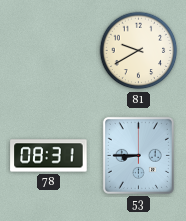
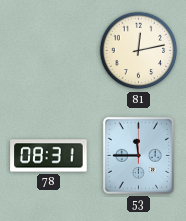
81: 9:40 -> 12:13
53: 8:45 -> 11:45
